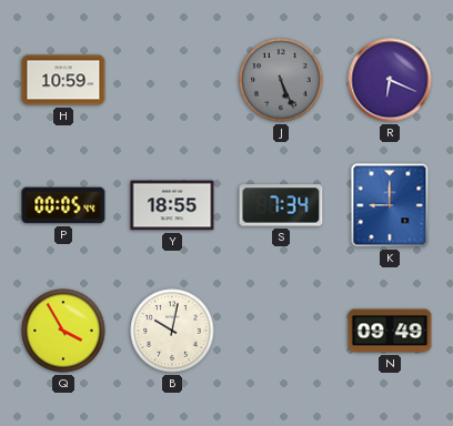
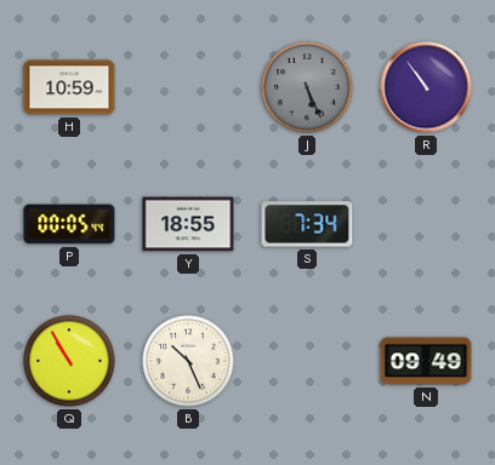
R: 6:19 -> 10:54
K: 9:00 -> none
Q: 3:55 -> 10:55
B: 10:02 -> 10:26
